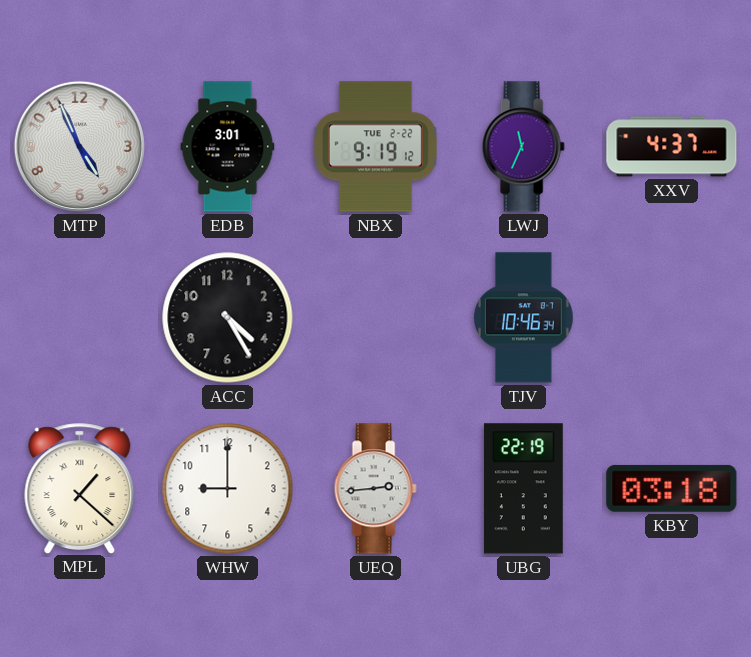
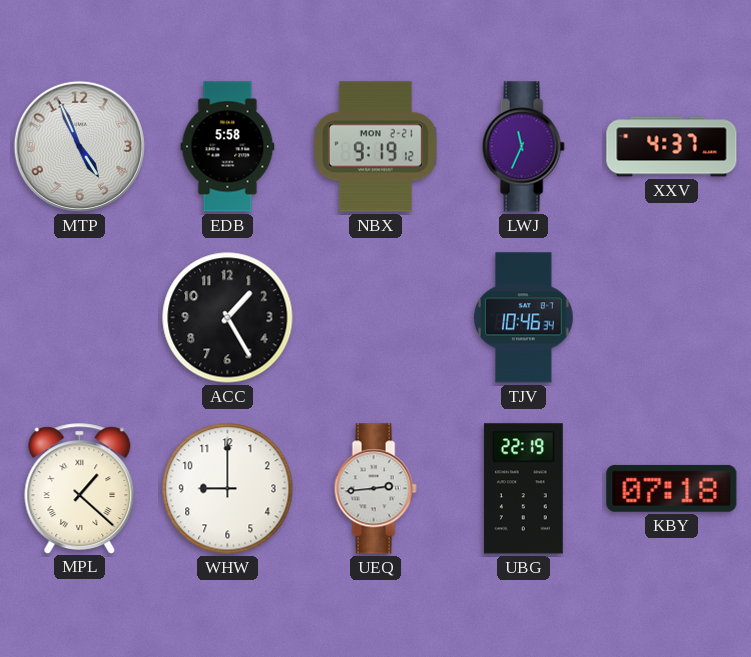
EDB: 3:01 -> 5:58
NBX date: TUE 2-22 -> MON 2-21
ACC: 4:25 -> 1:25
KBY: 03:18 -> 07:18
